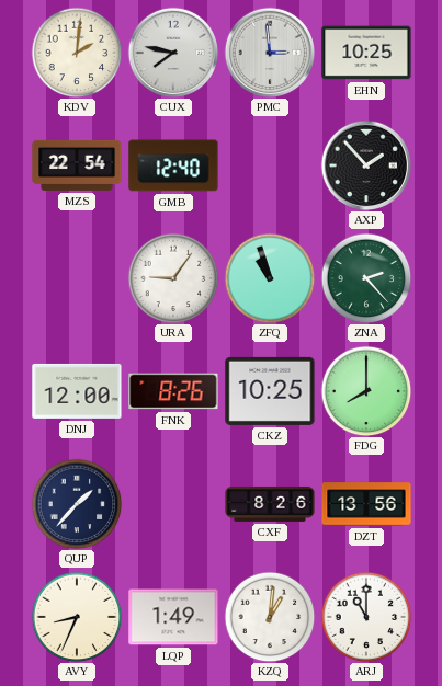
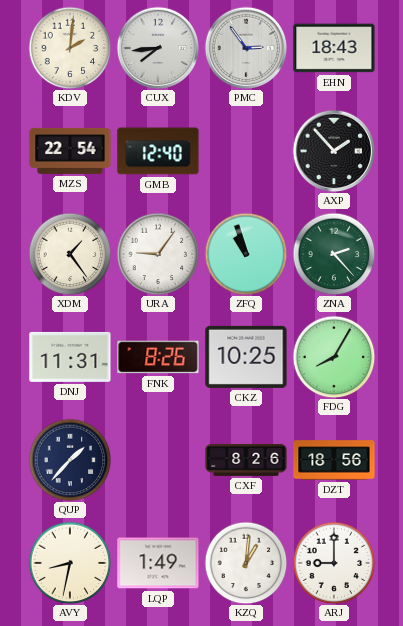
CUX: 7:47 -> 7:44
PMC: 2:59 -> 2:54
EHN: 10:25 -> 18:43
XDM: none -> 1:24
DNJ: 12:00 -> 11:31
FDG: 8:00 -> 8:05
DZT: 13:56 -> 18:56
AVY: 8:34 -> 8:32
ARJ: 11:00 -> 9:00
